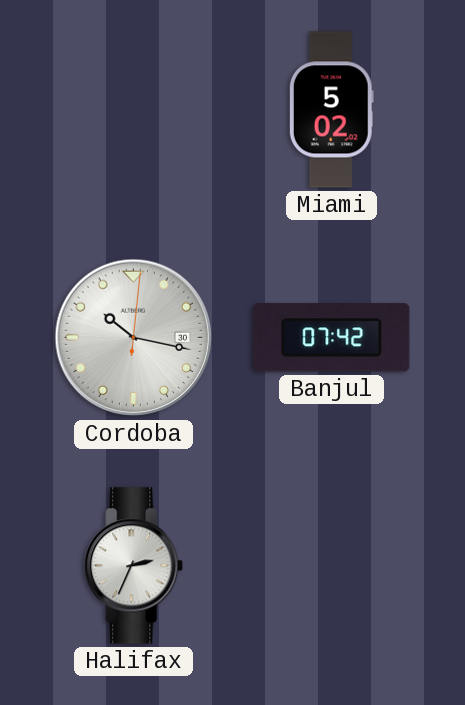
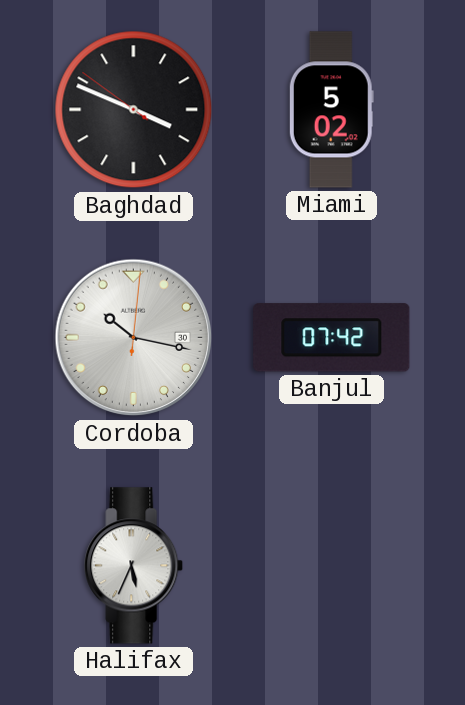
Baghdad: none -> 3:48
Halifax: 2:34 -> 5:34
